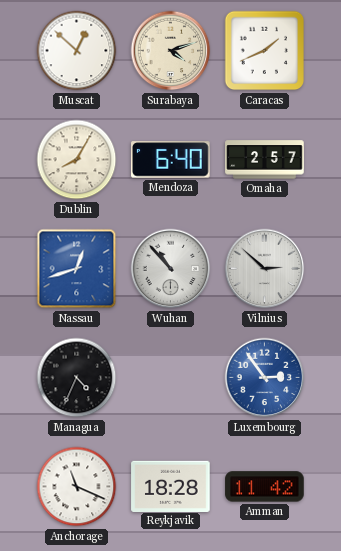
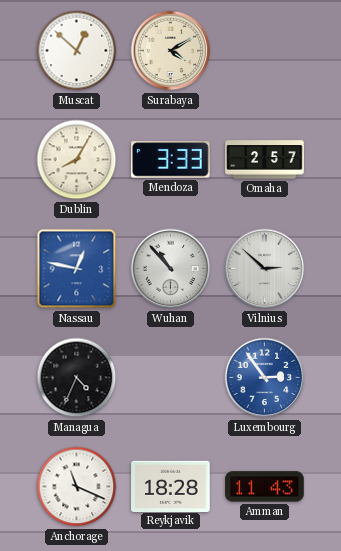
Surabaya: 4:12 -> 4:10
Caracas: 1:41 -> none
Mendoza: 6:40 -> 3:33
Nassau: 12:42 -> 12:47
Amman: 11:42 -> 11:43
